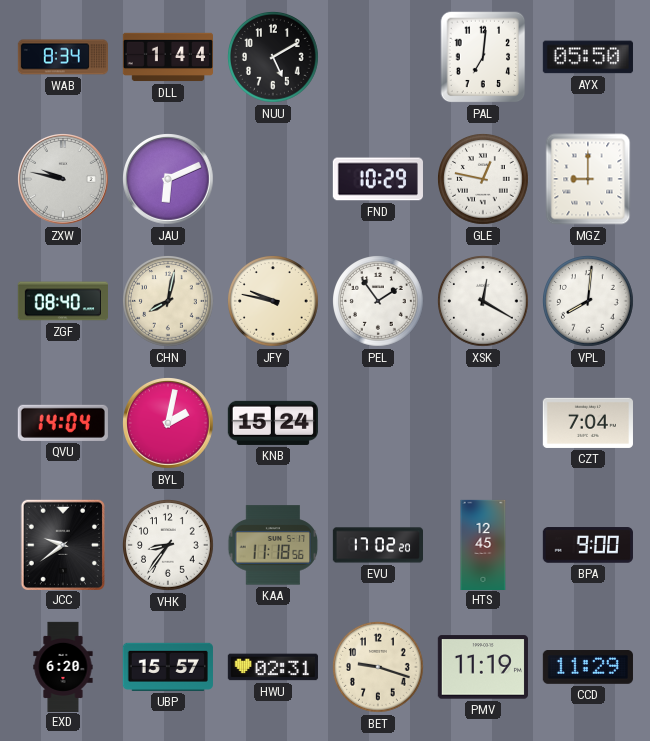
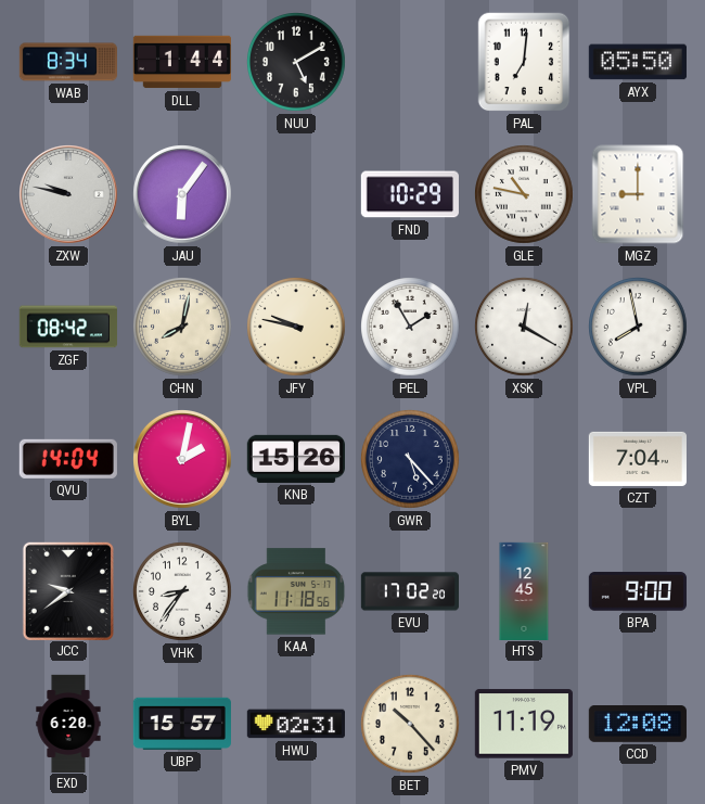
JAU: 6:11 -> 6:06
GLE: 12:47 -> 10:47
ZGF: 08:40 -> 08:42
PEL: 1:54 -> 1:55
VPL: 8:01 -> 7:58
KNB: 15:24 -> 15:26
GWR: none -> 5:23
BET: 9:18 -> 10:23
CCD: 11:29 -> 12:08
